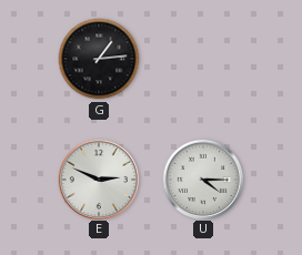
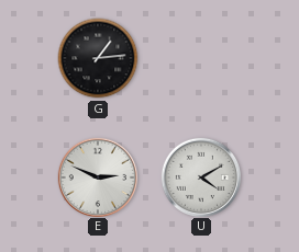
U: 4:15 -> 4:10
